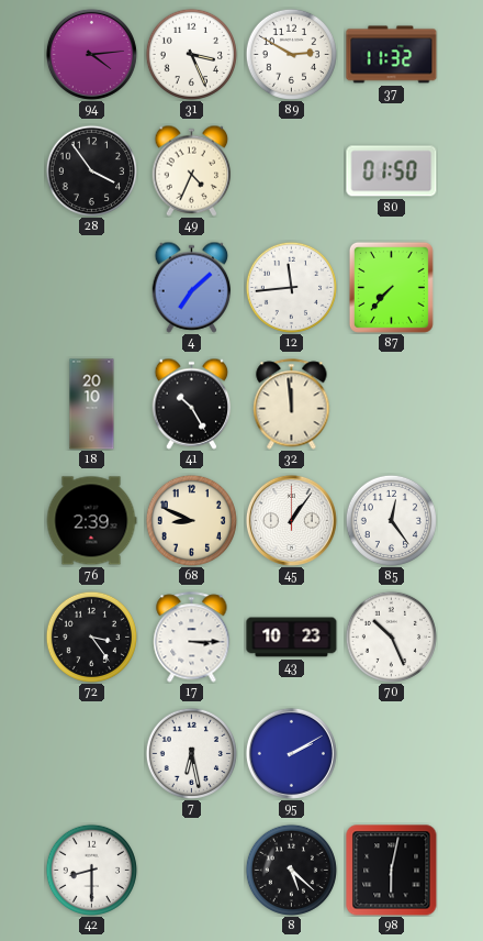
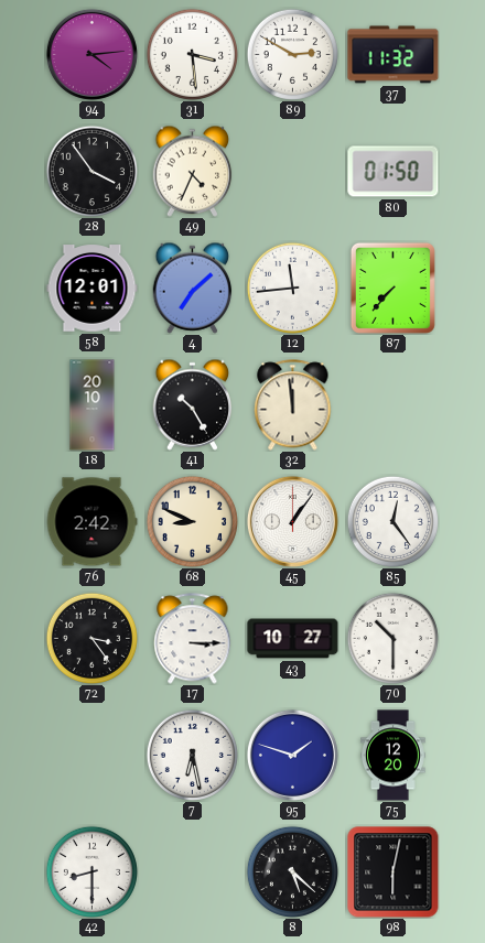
31: 3:26 -> 3:29
58: none -> 12:01
76: 2:39 -> 2:42
43: 10:23 -> 10:27
70: 10:26 -> 10:30
95: 2:10 -> 1:48
75: none -> 12:20
